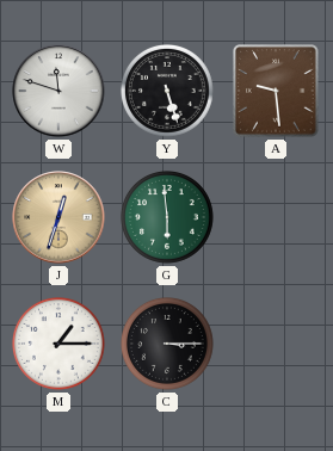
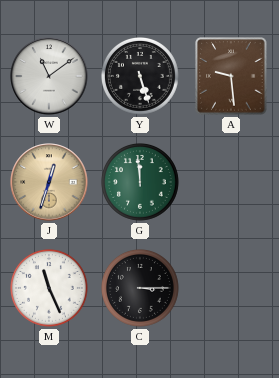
W: 11:48 -> 11:09
G: 5:59 -> 11:59
M: 1:15 -> 11:26
